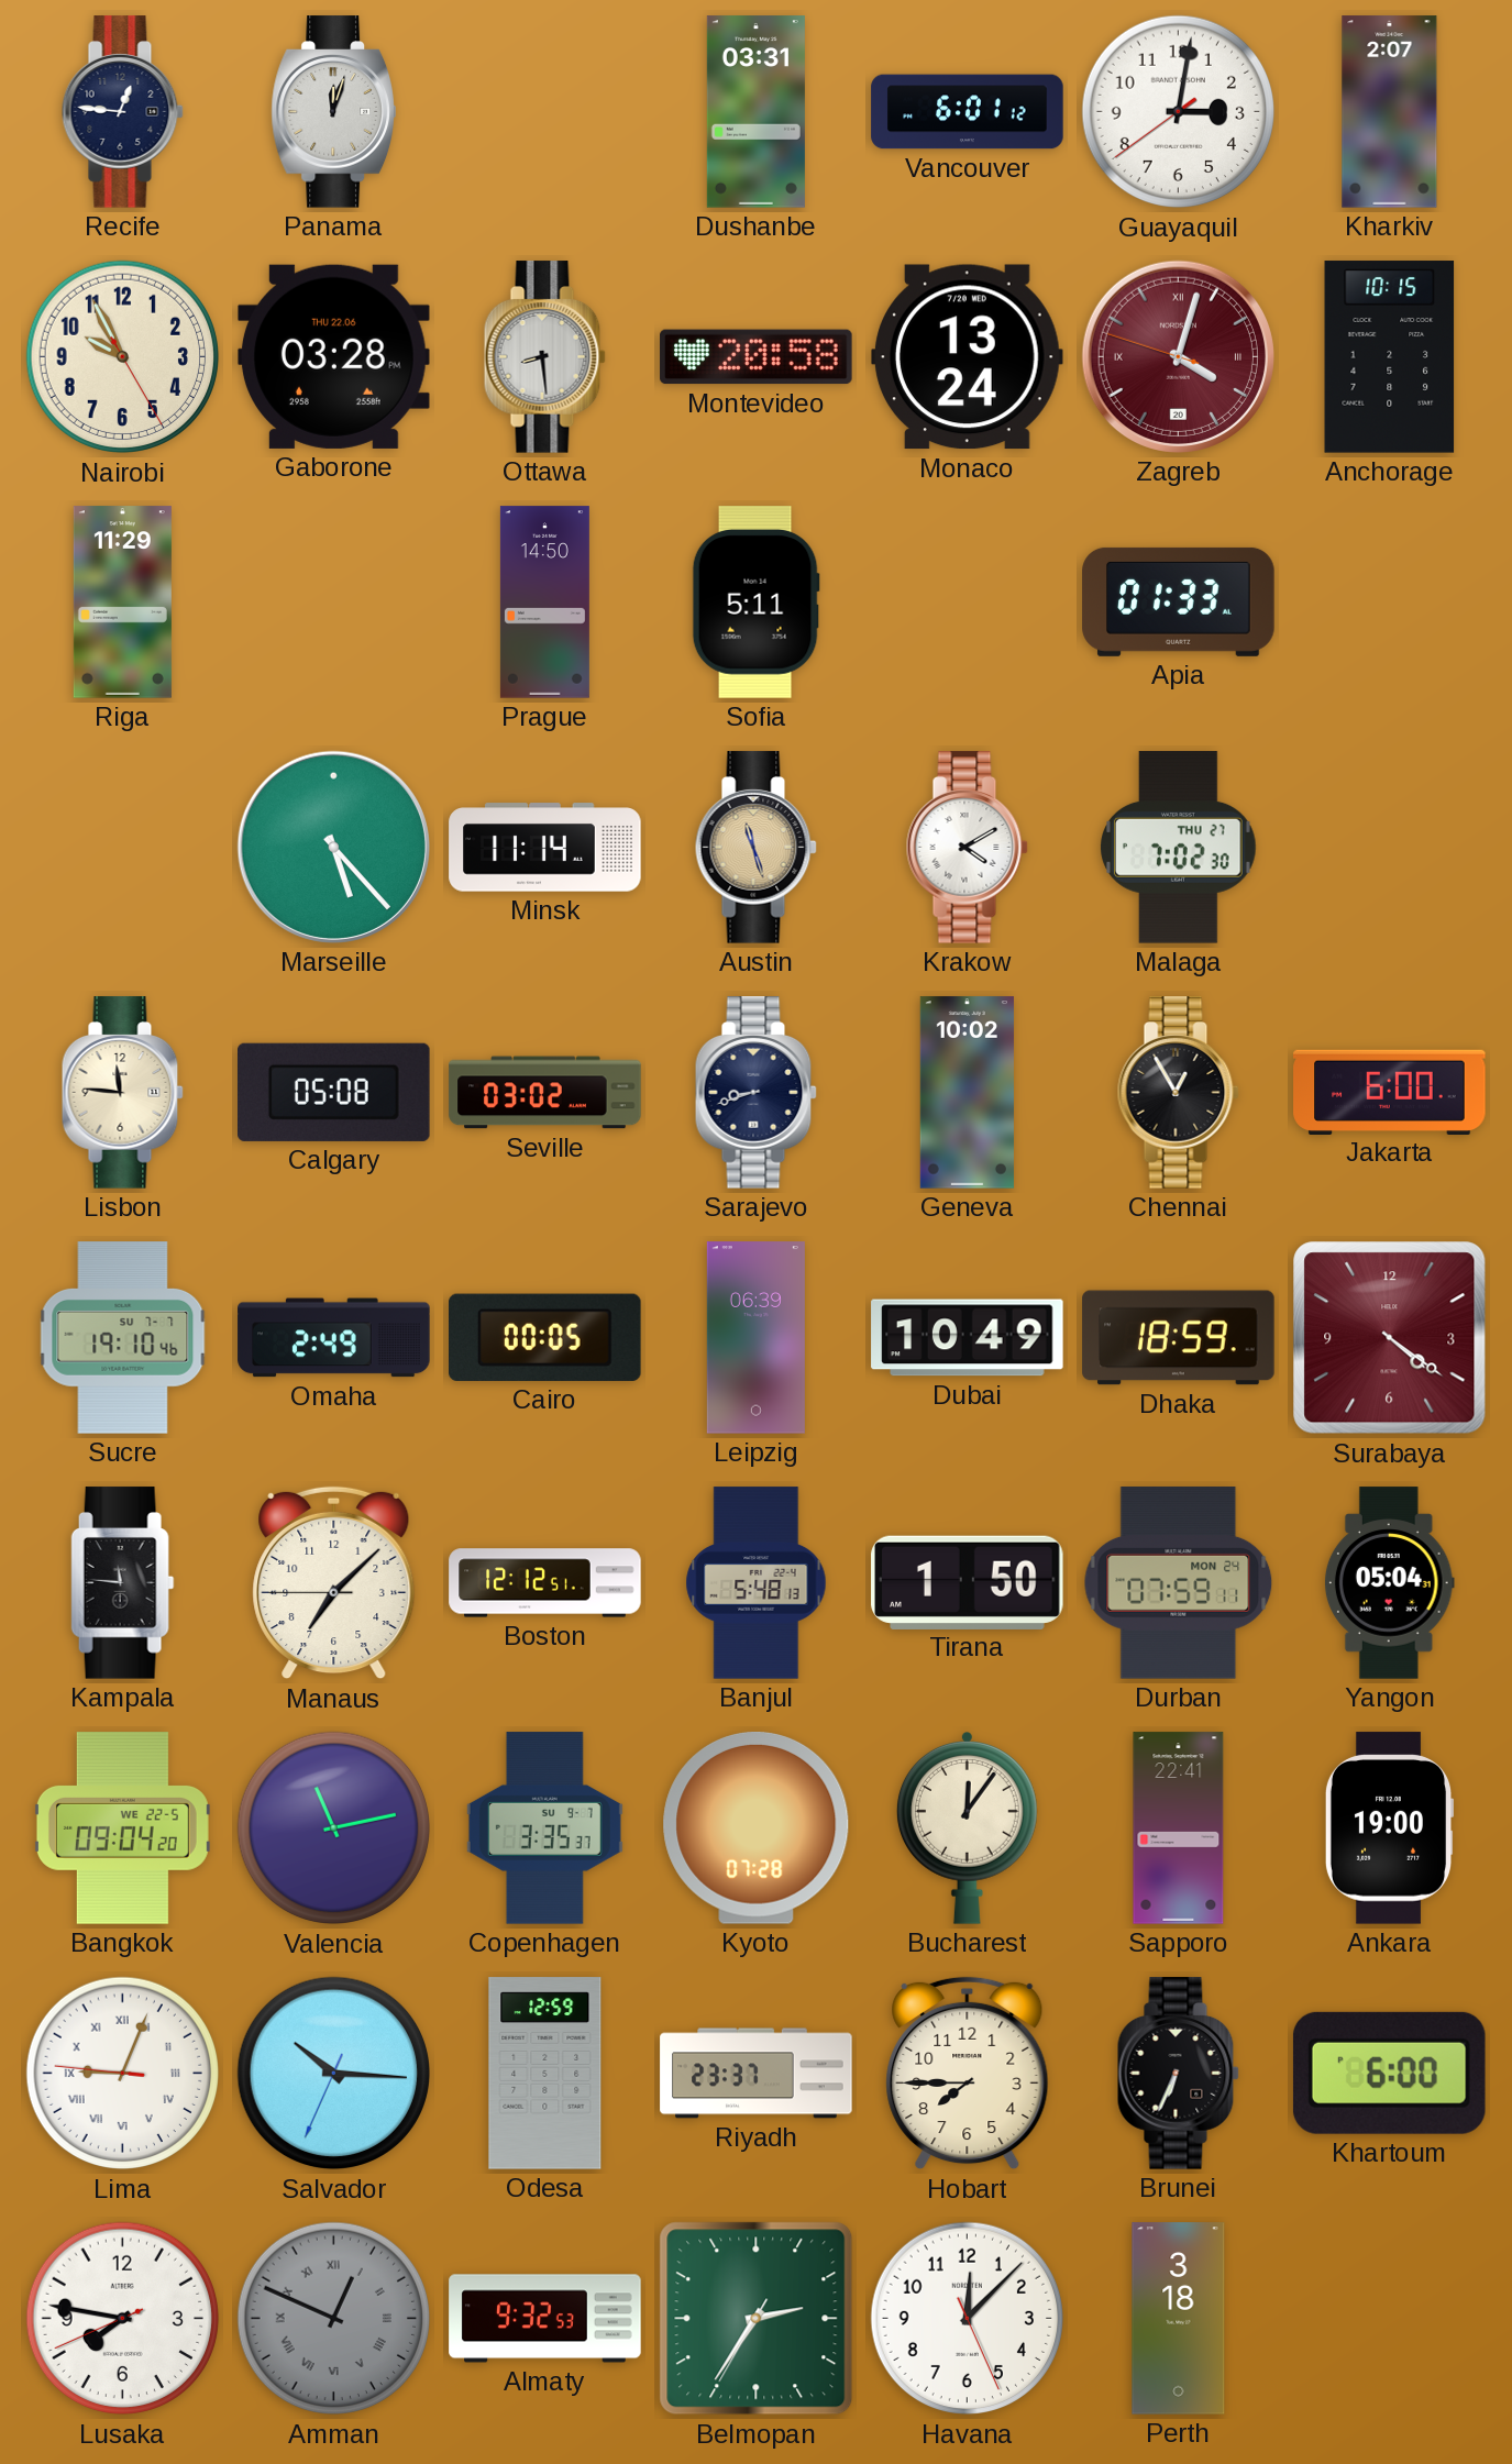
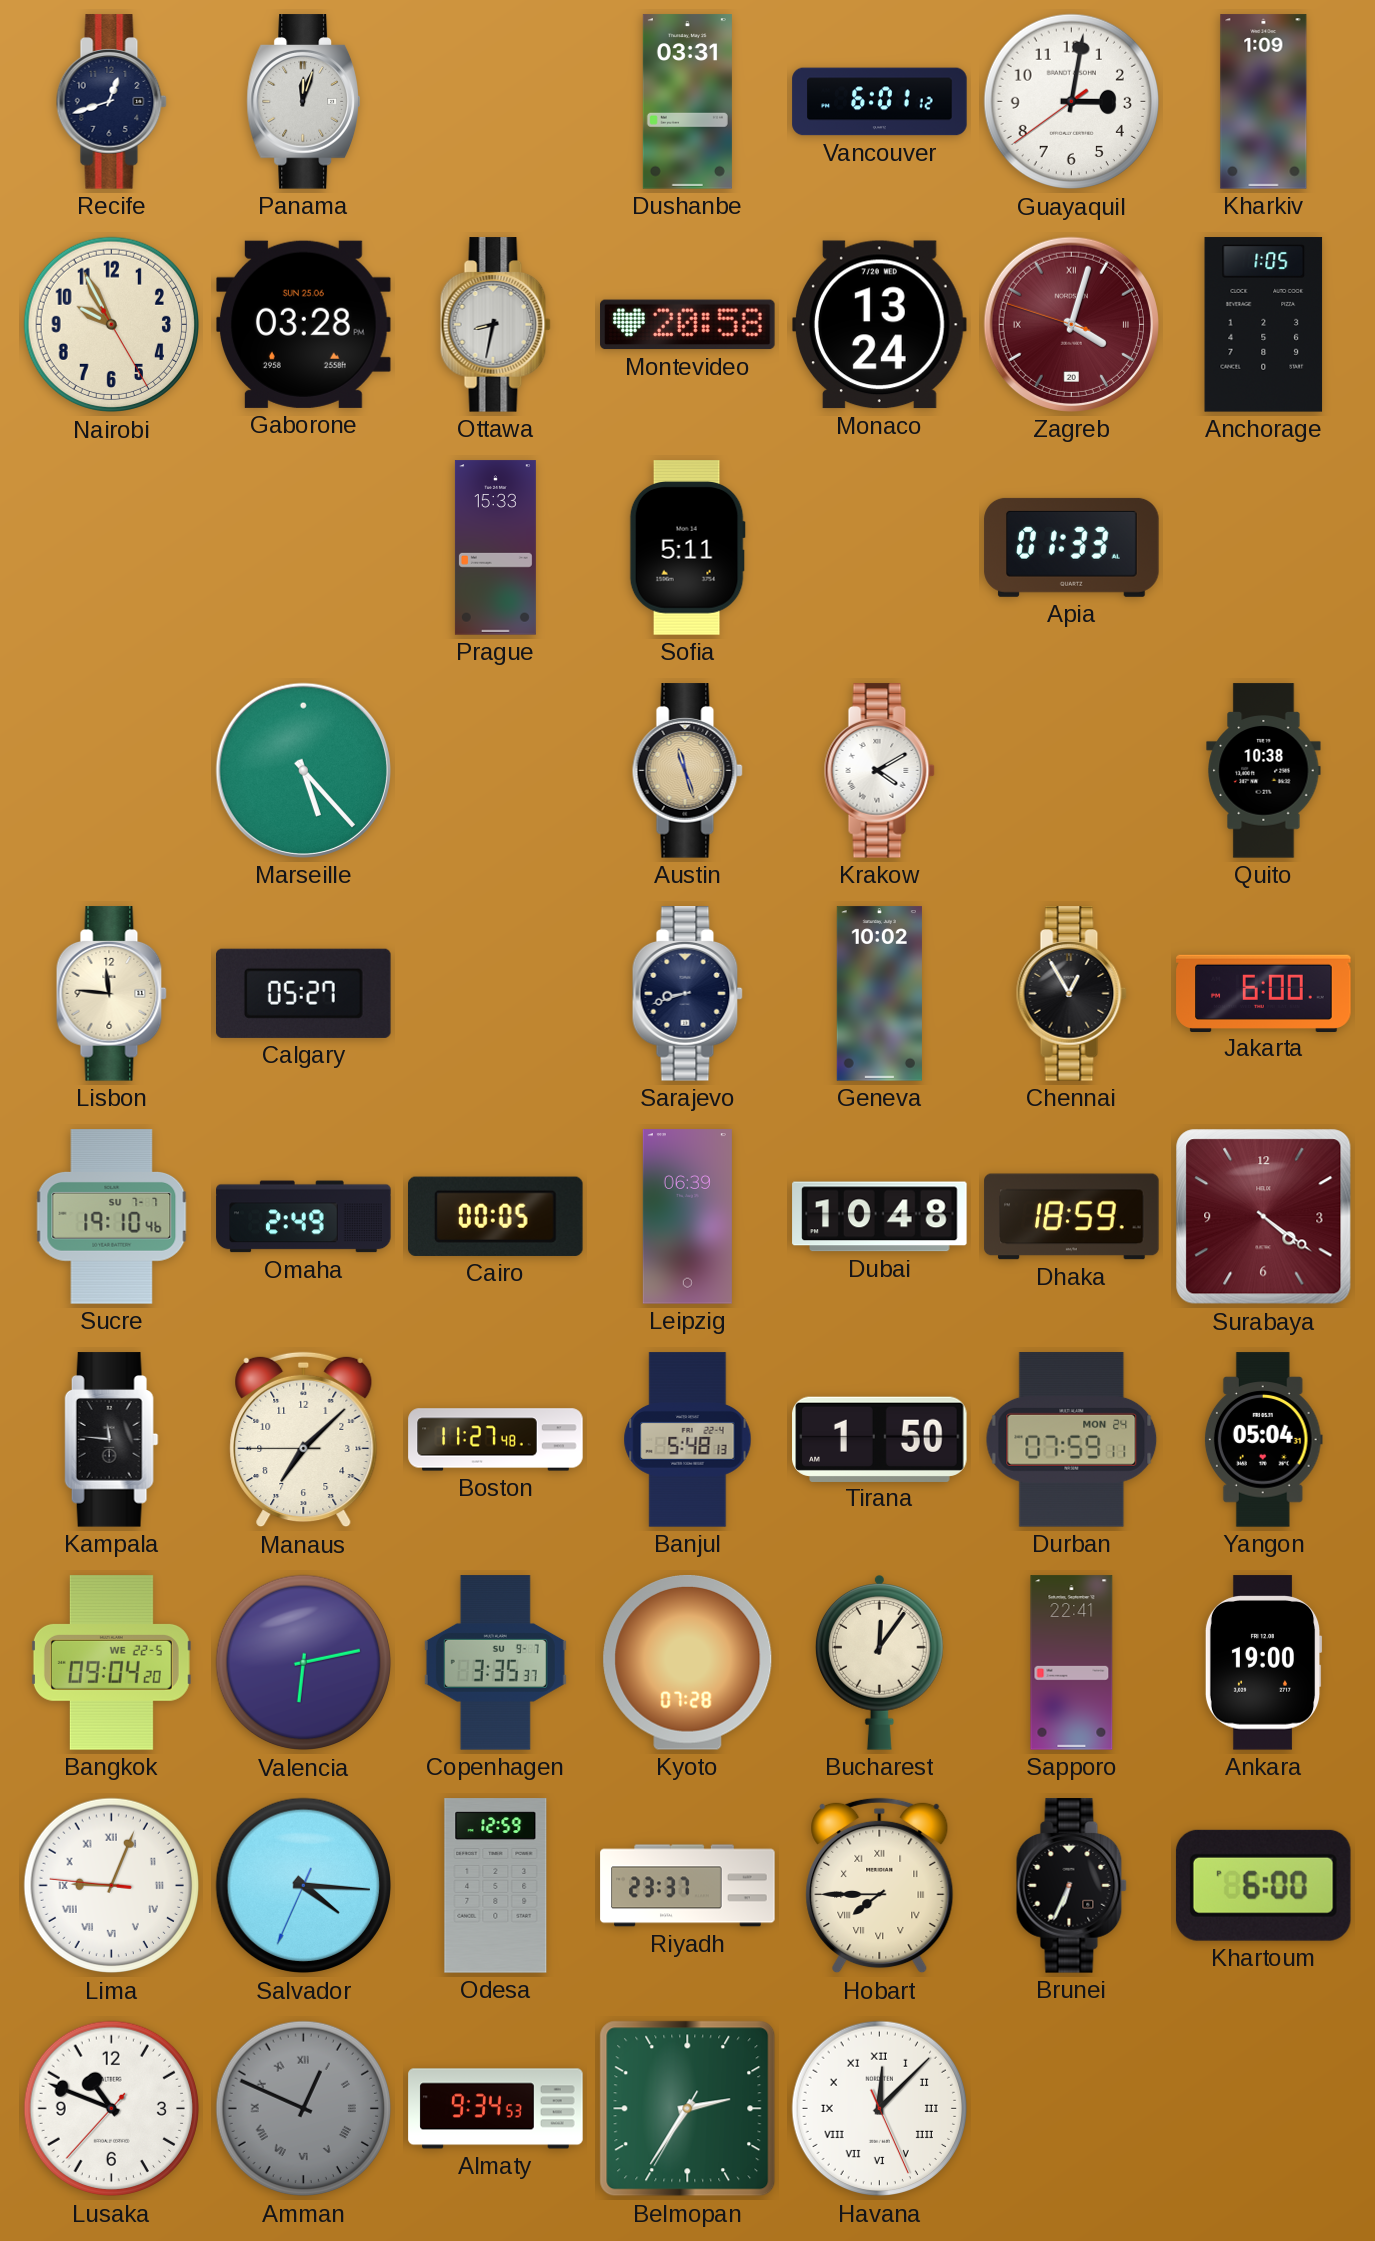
Recife: 12:46 -> 12:42
Kharkiv: 2:07 -> 1:09
Gaborone date: THU 22.06 -> SUN 25.06
Ottawa: 8:29 -> 8:32
Anchorage: 10:15 -> 1:05
Riga: 11:29 -> none
Prague: 14:50 -> 15:33
Minsk: 11:14 -> none
Malaga: 7:02 -> none
Quito: none -> 10:38
Calgary: 05:08 -> 05:27
Seville: 03:02 -> none
Dubai: 10:49 -> 10:48
Boston: 12:12 -> 11:27
Valencia: 11:13 -> 6:13
Salvador: 10:15 -> 4:15
Hobart numerals: Arabic -> Roman
Lusaka: 7:46 -> 10:48
Almaty: 9:32 -> 9:34
Havana numerals: Arabic -> Roman
Perth: 3:18 -> none
